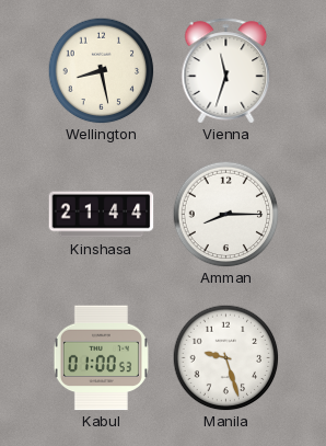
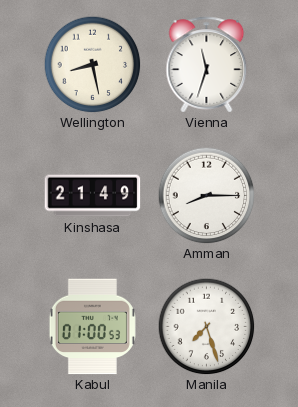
Kinshasa: 21:44 -> 21:49
Manila: 9:27 -> 7:27
